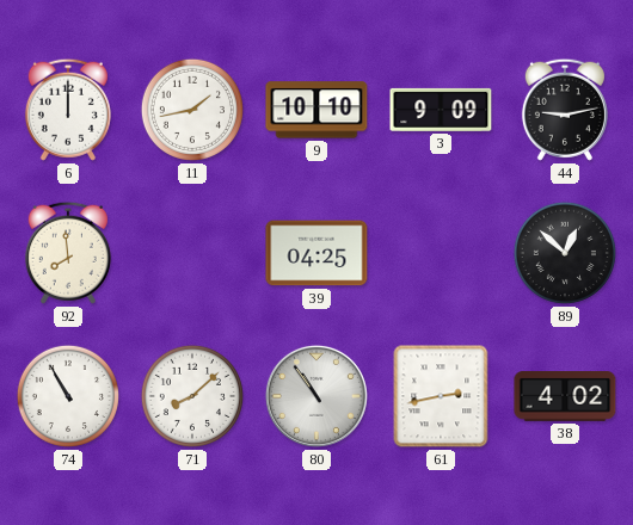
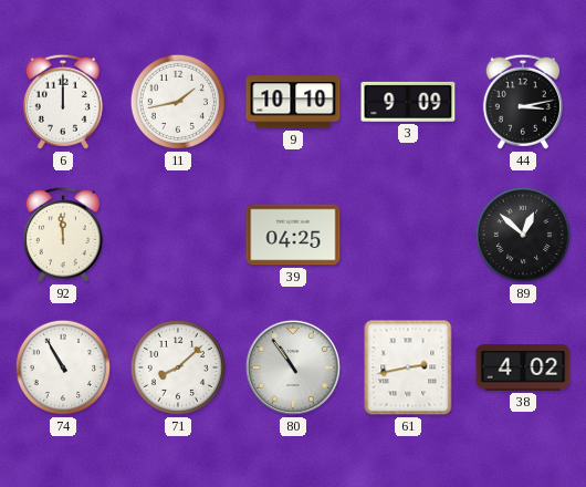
44: 9:13 -> 3:13
92: 7:59 -> 11:59
